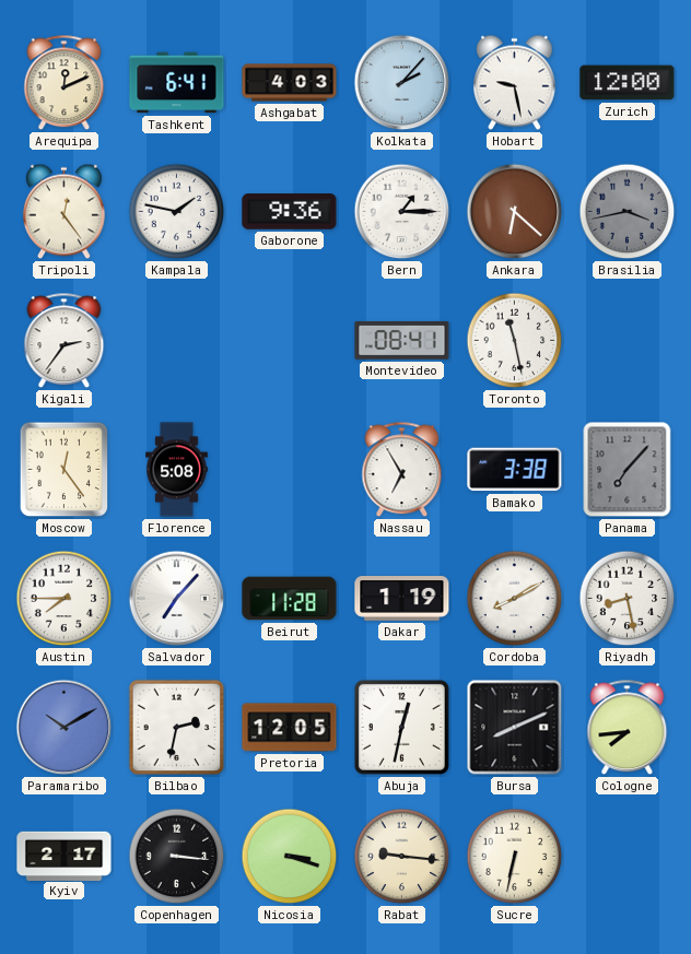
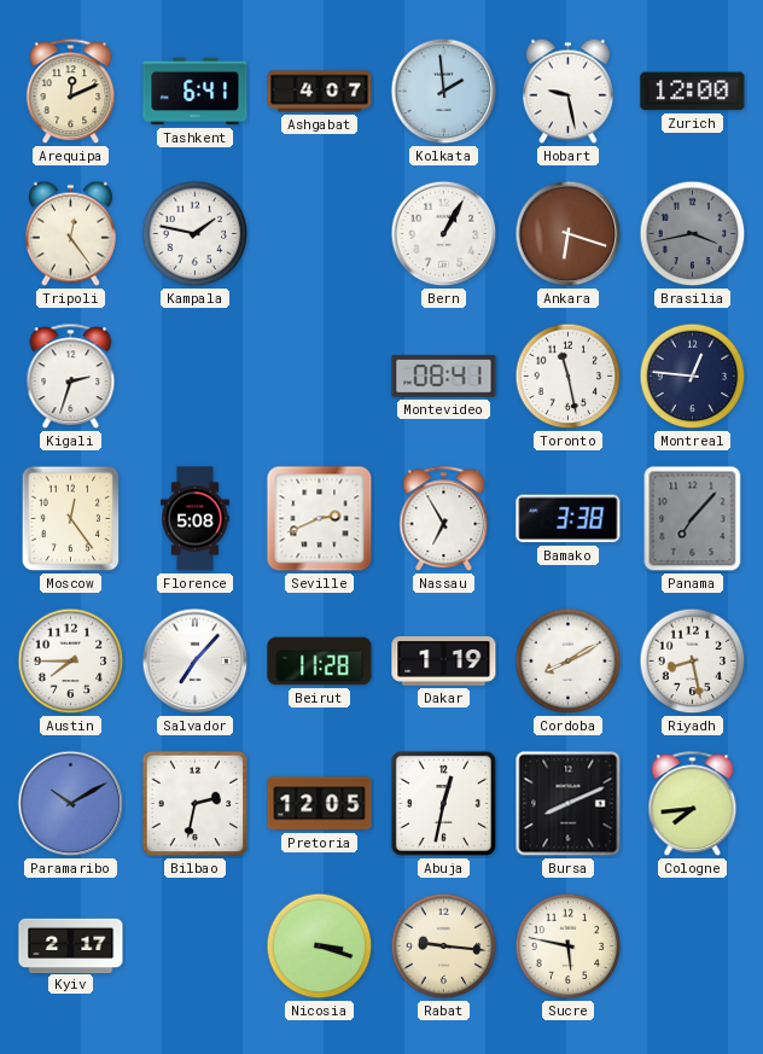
Ashgabat: 4:03 -> 4:07
Kolkata: 2:07 -> 1:59
Gaborone: 9:36 -> none
Bern: 1:15 -> 1:05
Ankara: 6:22 -> 6:18
Kigali: 2:36 -> 2:33
Montreal: none -> 12:46
Seville: none -> 2:41
Copenhagen: 3:16 -> none
Sucre: 6:32 -> 5:47
